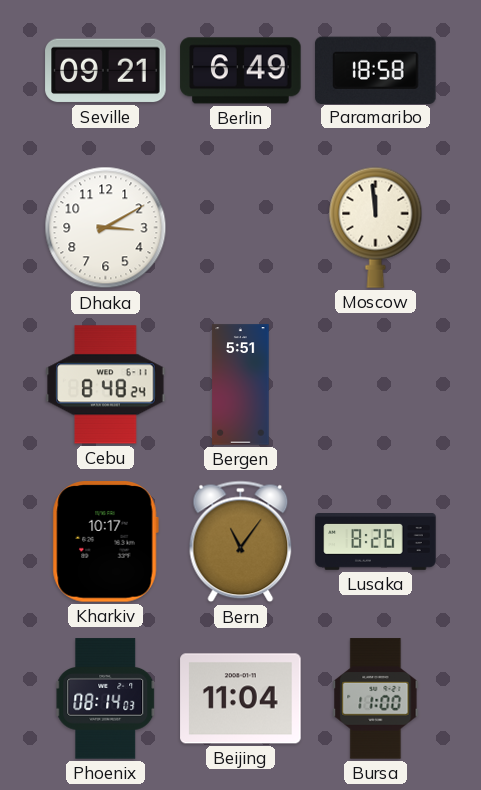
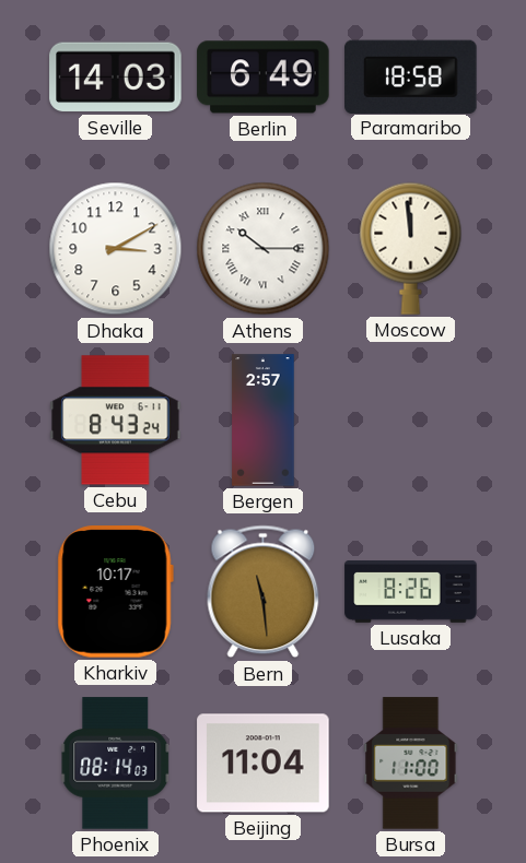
Seville: 09:21 -> 14:03
Athens: none -> 10:15
Cebu: 8:48 -> 8:43
Bergen: 5:51 -> 2:57
Bern: 11:06 -> 11:29
